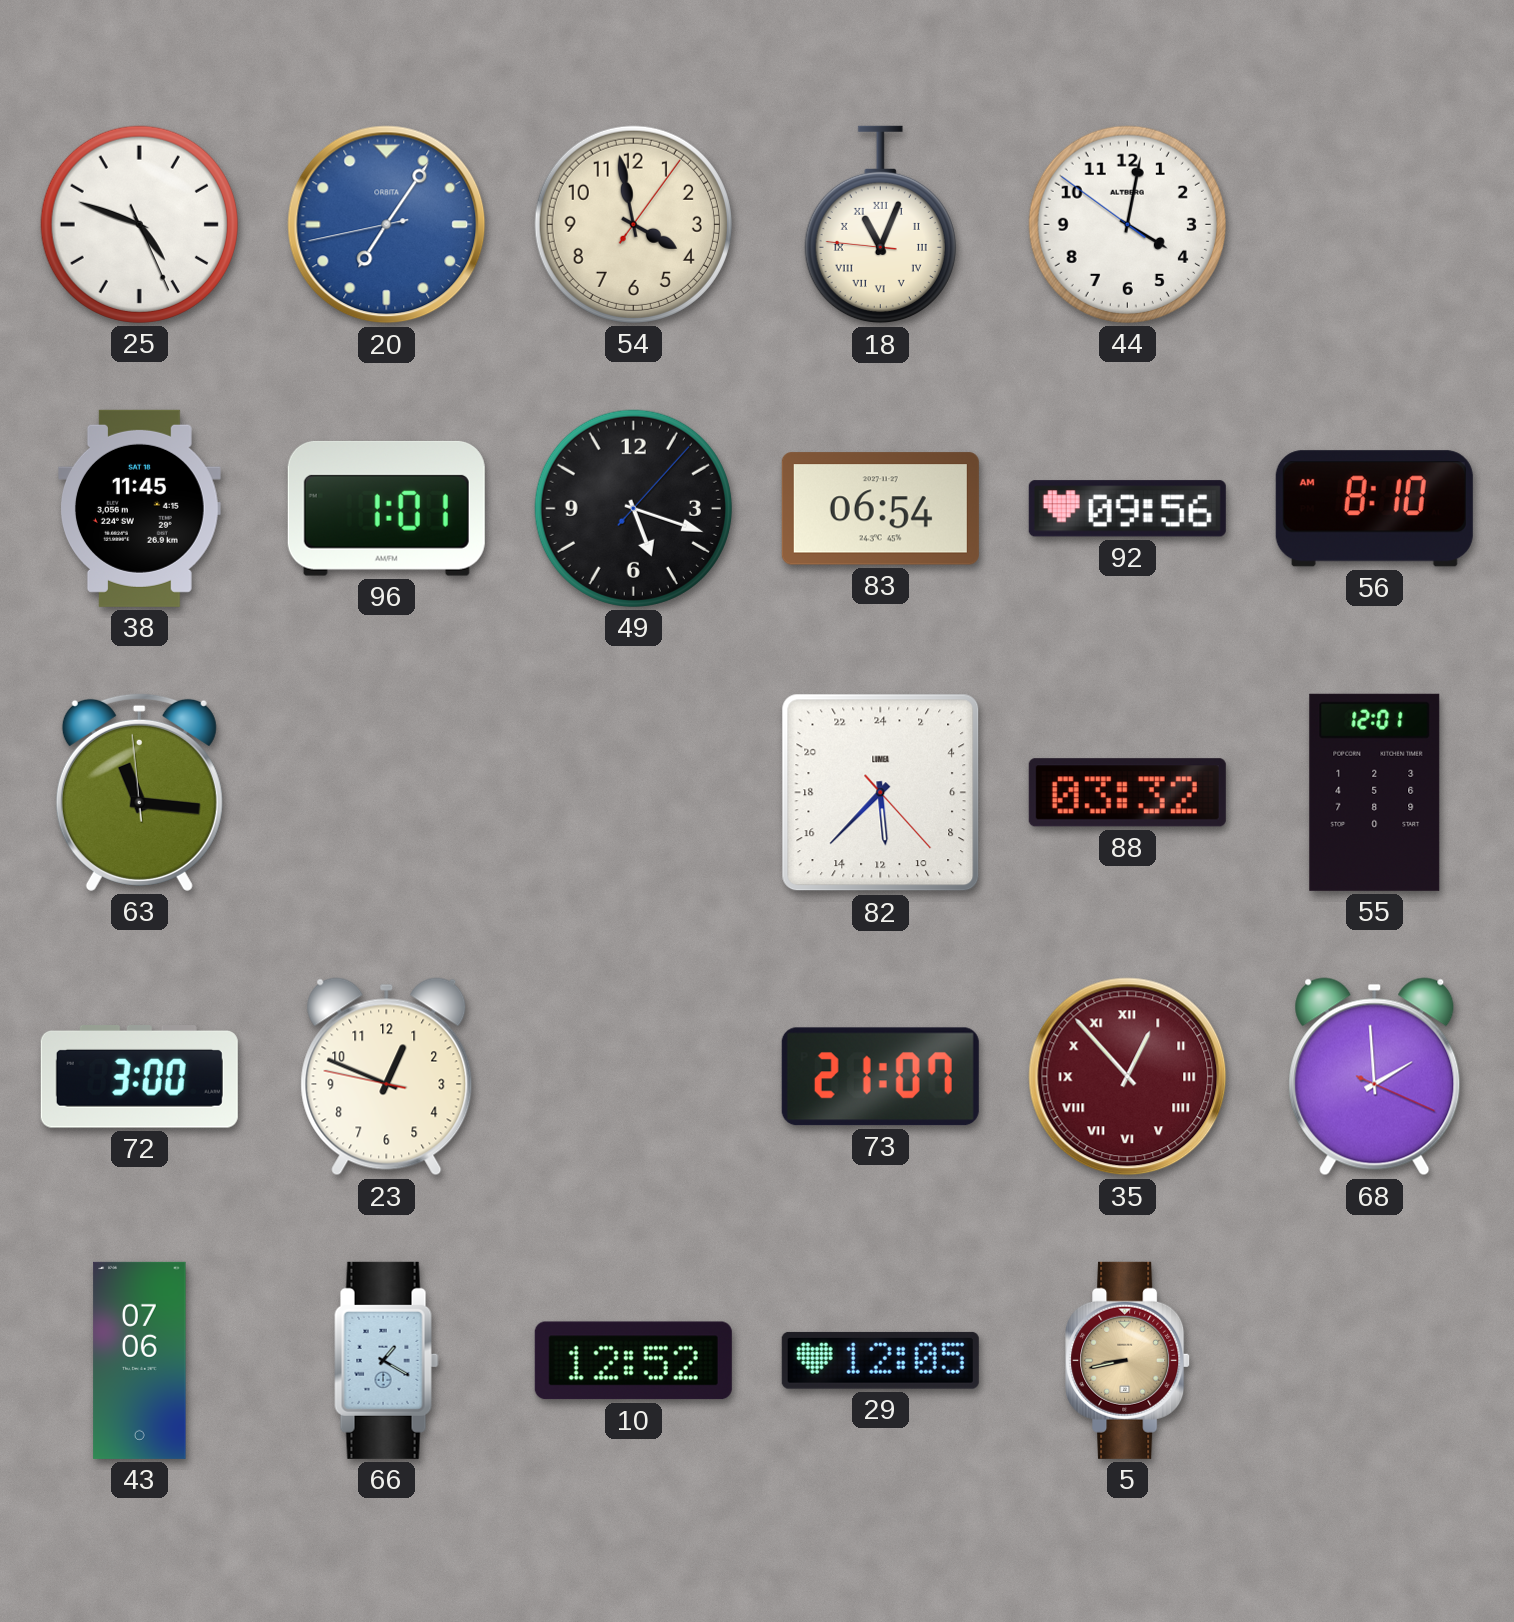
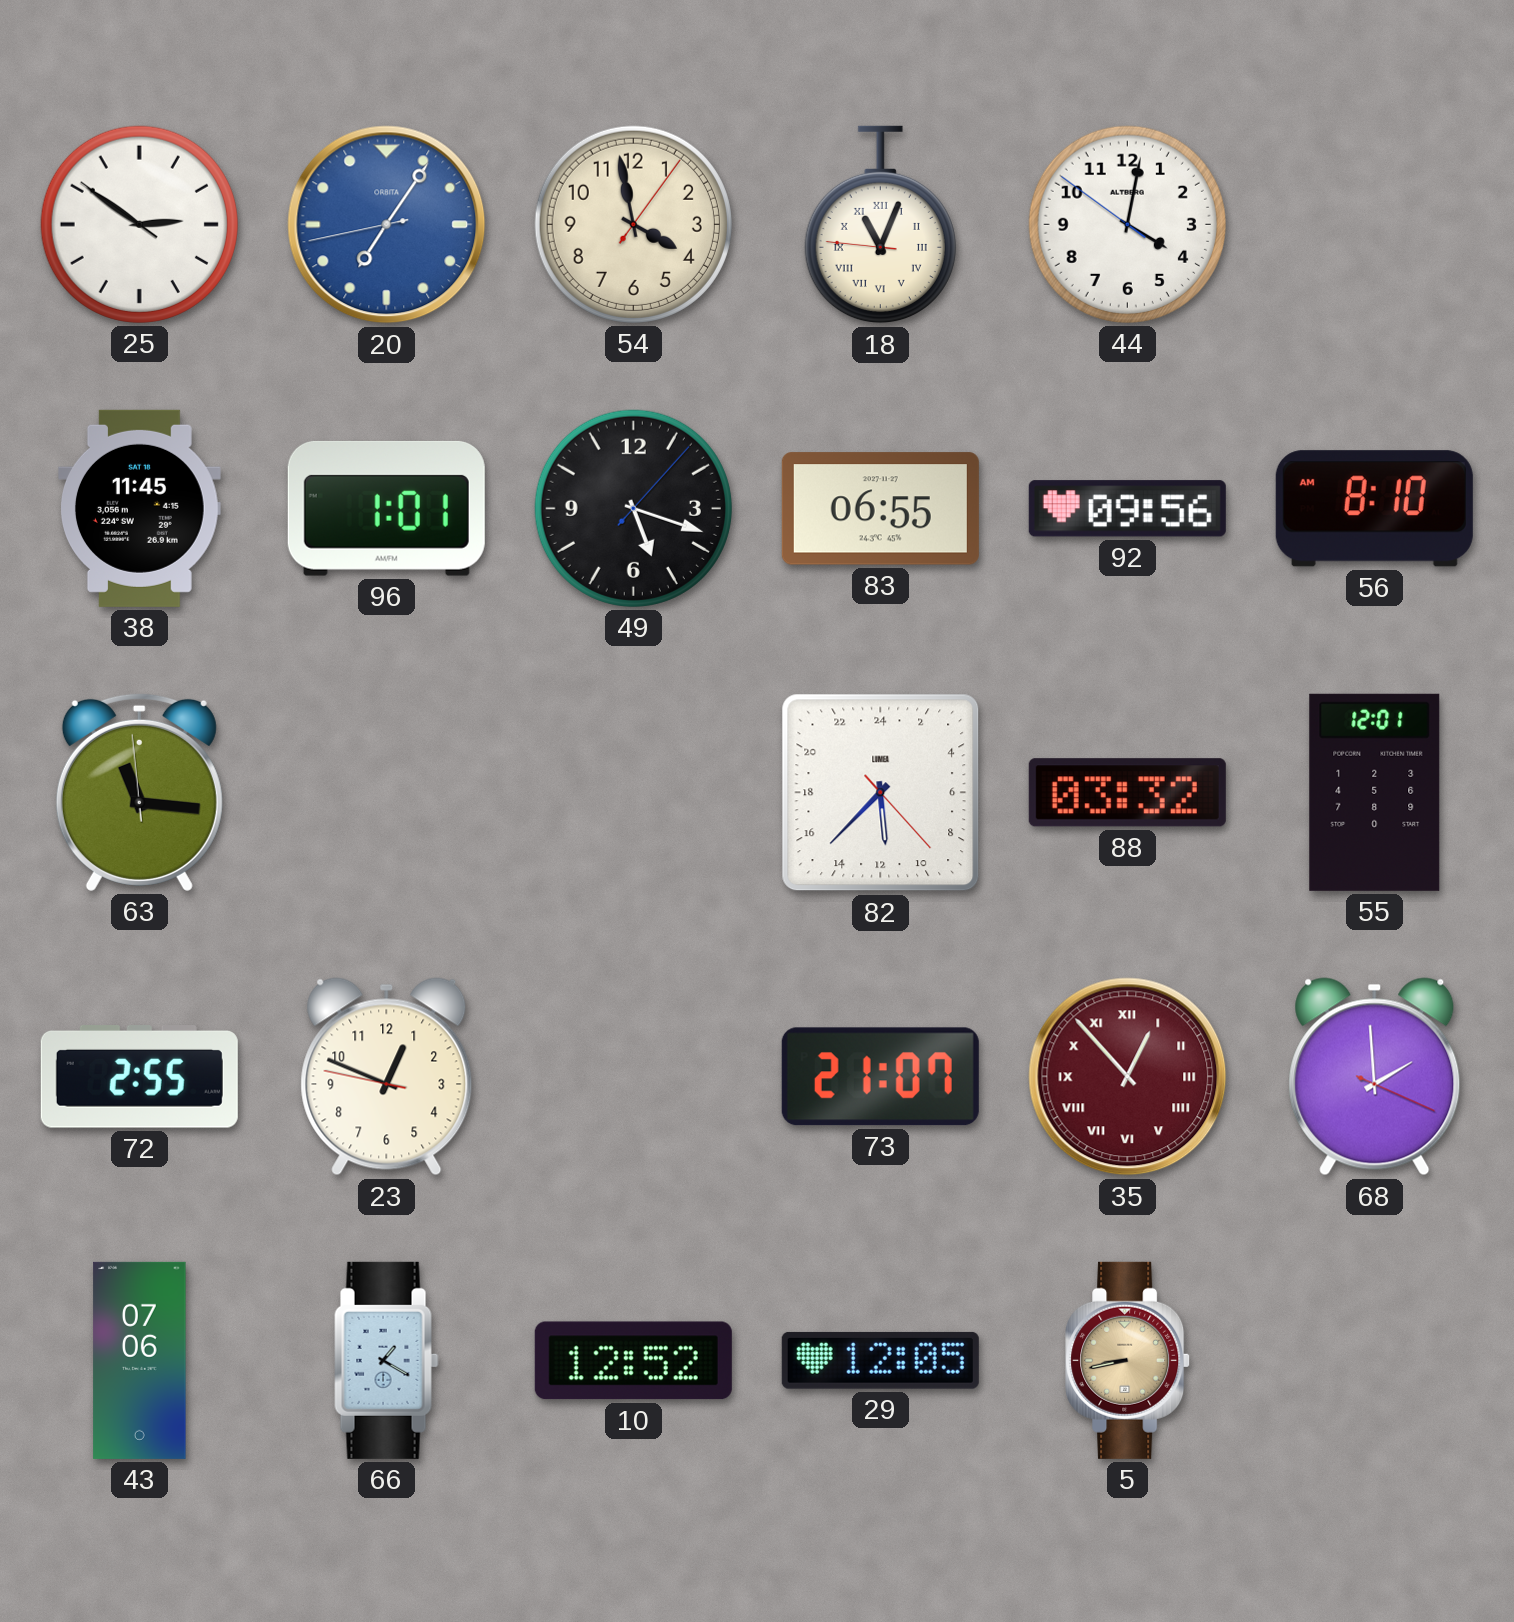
25: 4:48 -> 2:50
83: 06:54 -> 06:55
72: 3:00 -> 2:55
